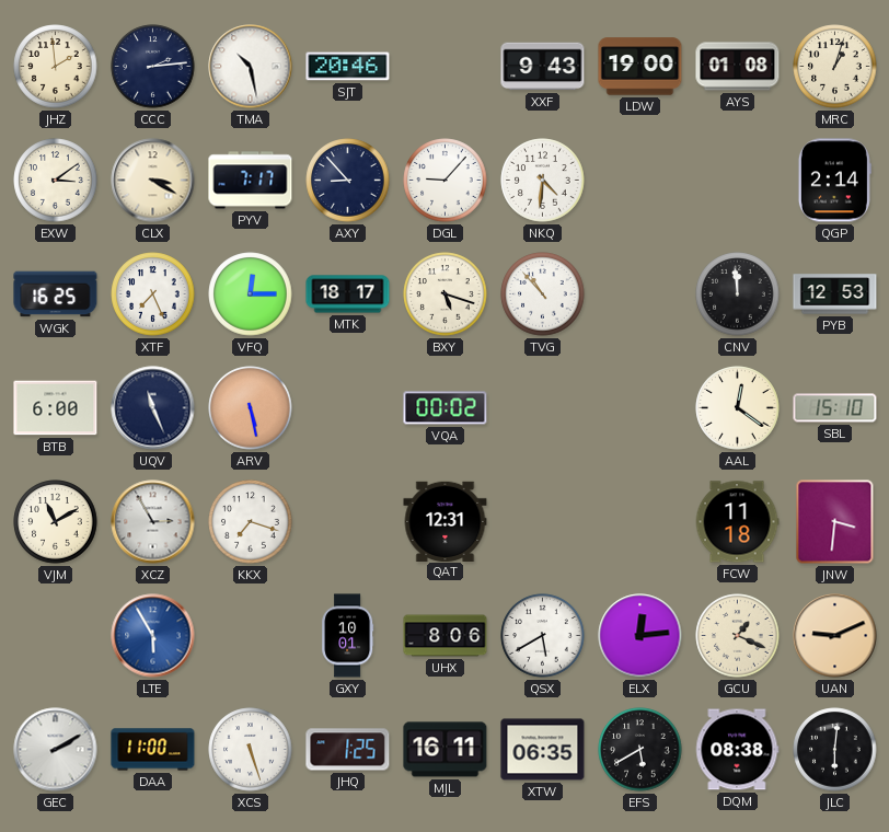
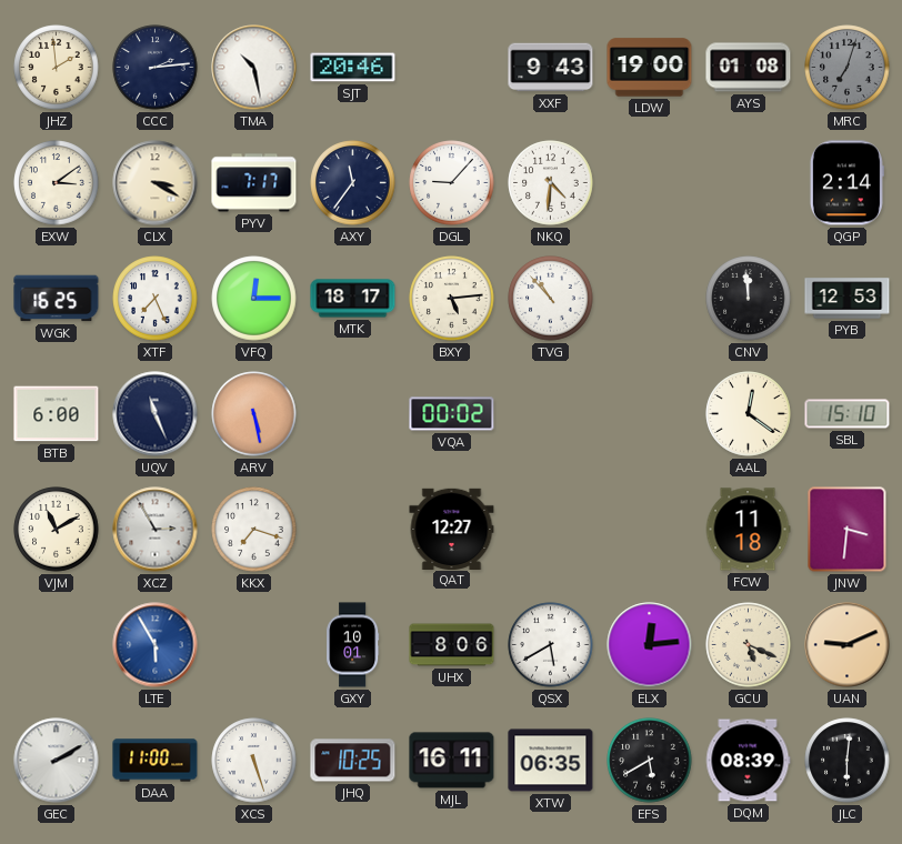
MRC: 1:03 -> 7:03
MRC dial: cream -> grey
AXY: 8:53 -> 11:36
BXY: 5:18 -> 5:14
QAT: 12:31 -> 12:27
GCU: 1:19 -> 5:19
JHQ: 1:25 -> 10:25
DQM: 08:38 -> 08:39
